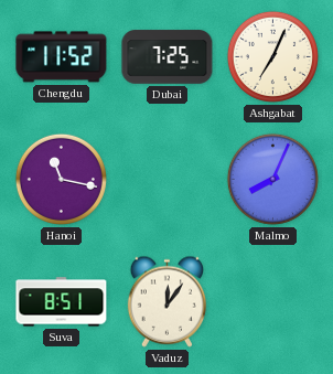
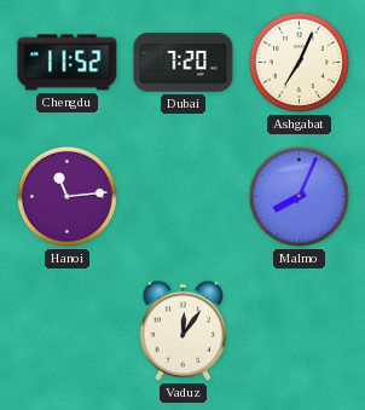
Dubai: 7:25 -> 7:20
Hanoi: 11:17 -> 11:14
Suva: 8:51 -> none
